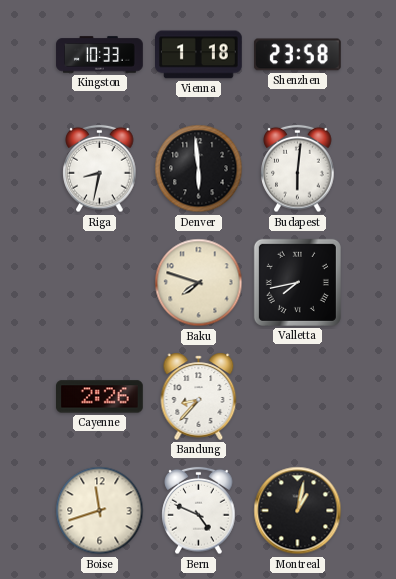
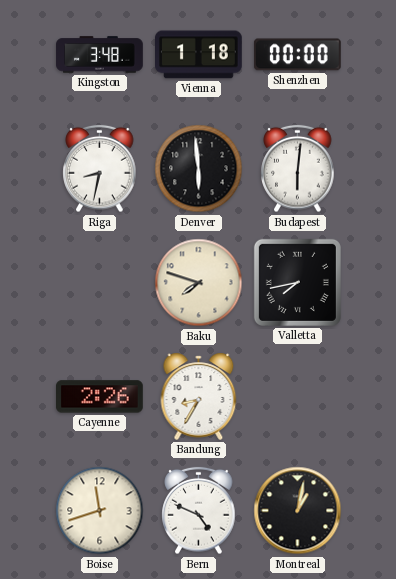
Kingston: 10:33 -> 3:48
Shenzhen: 23:58 -> 00:00
Bandung: 8:37 -> 8:35
